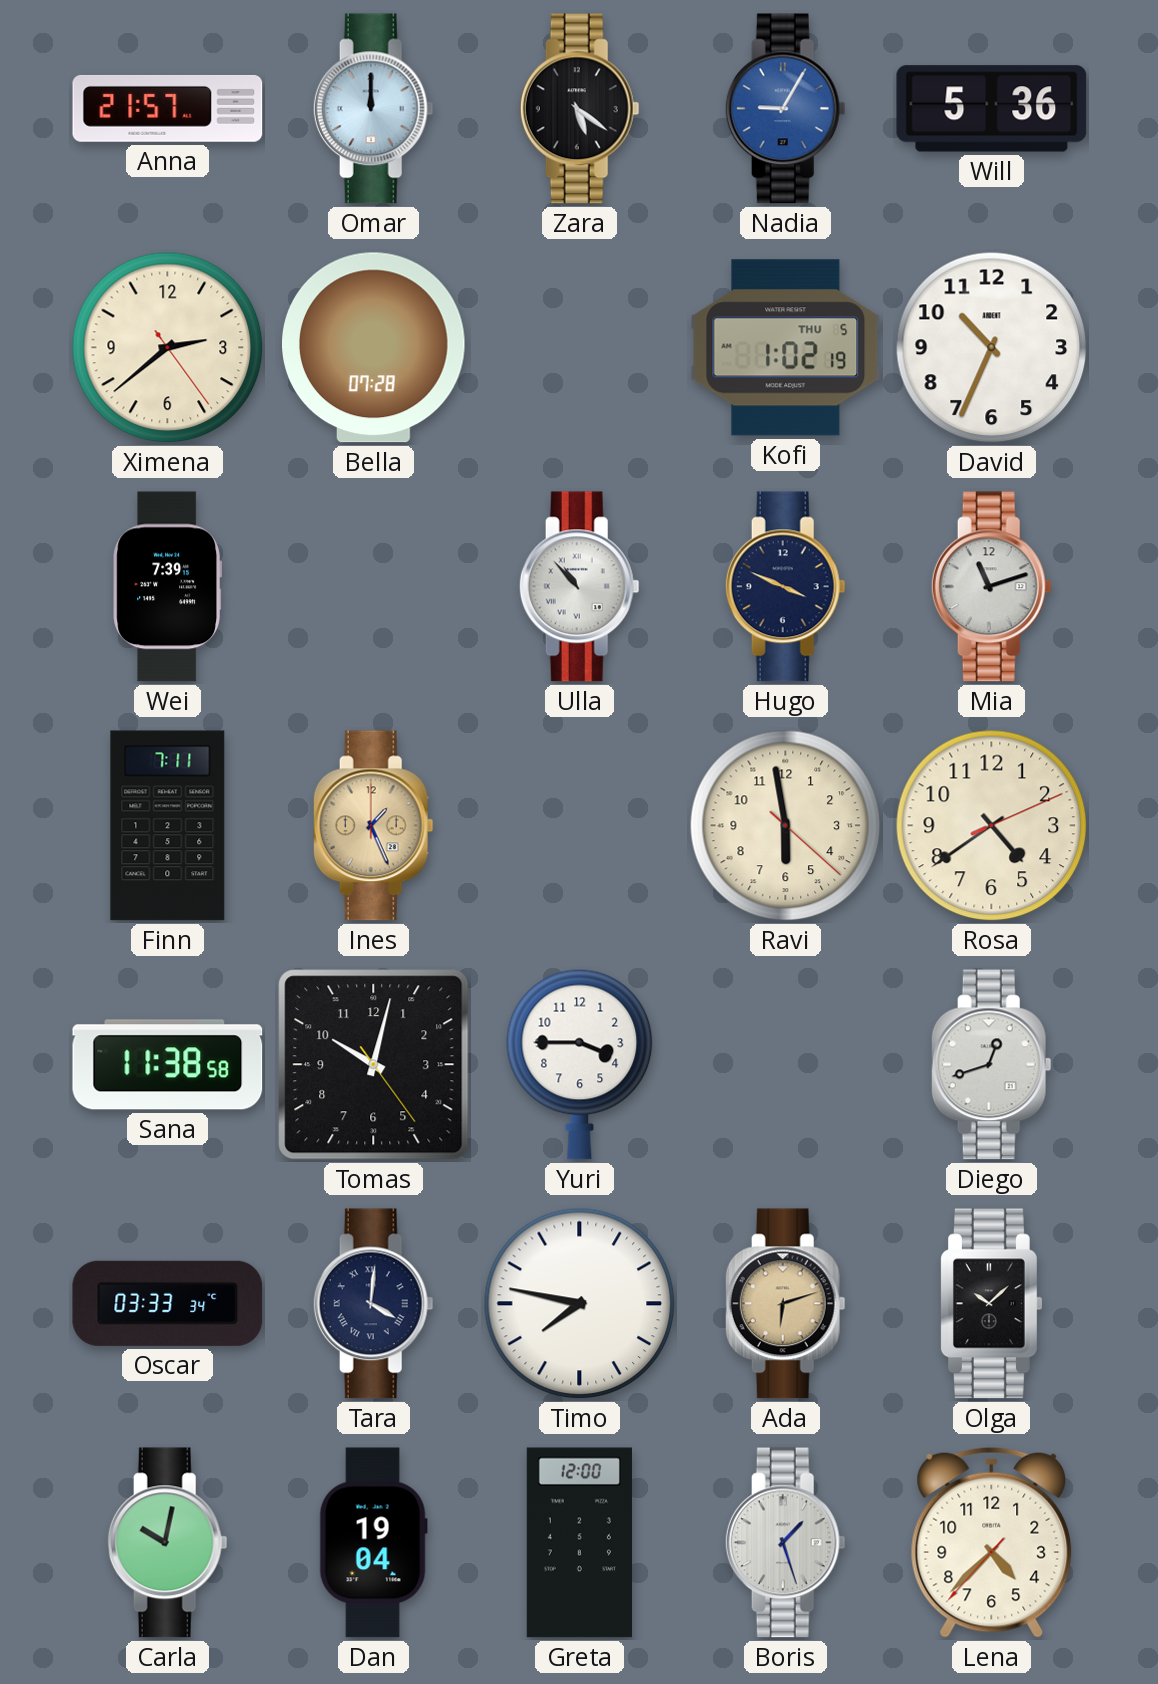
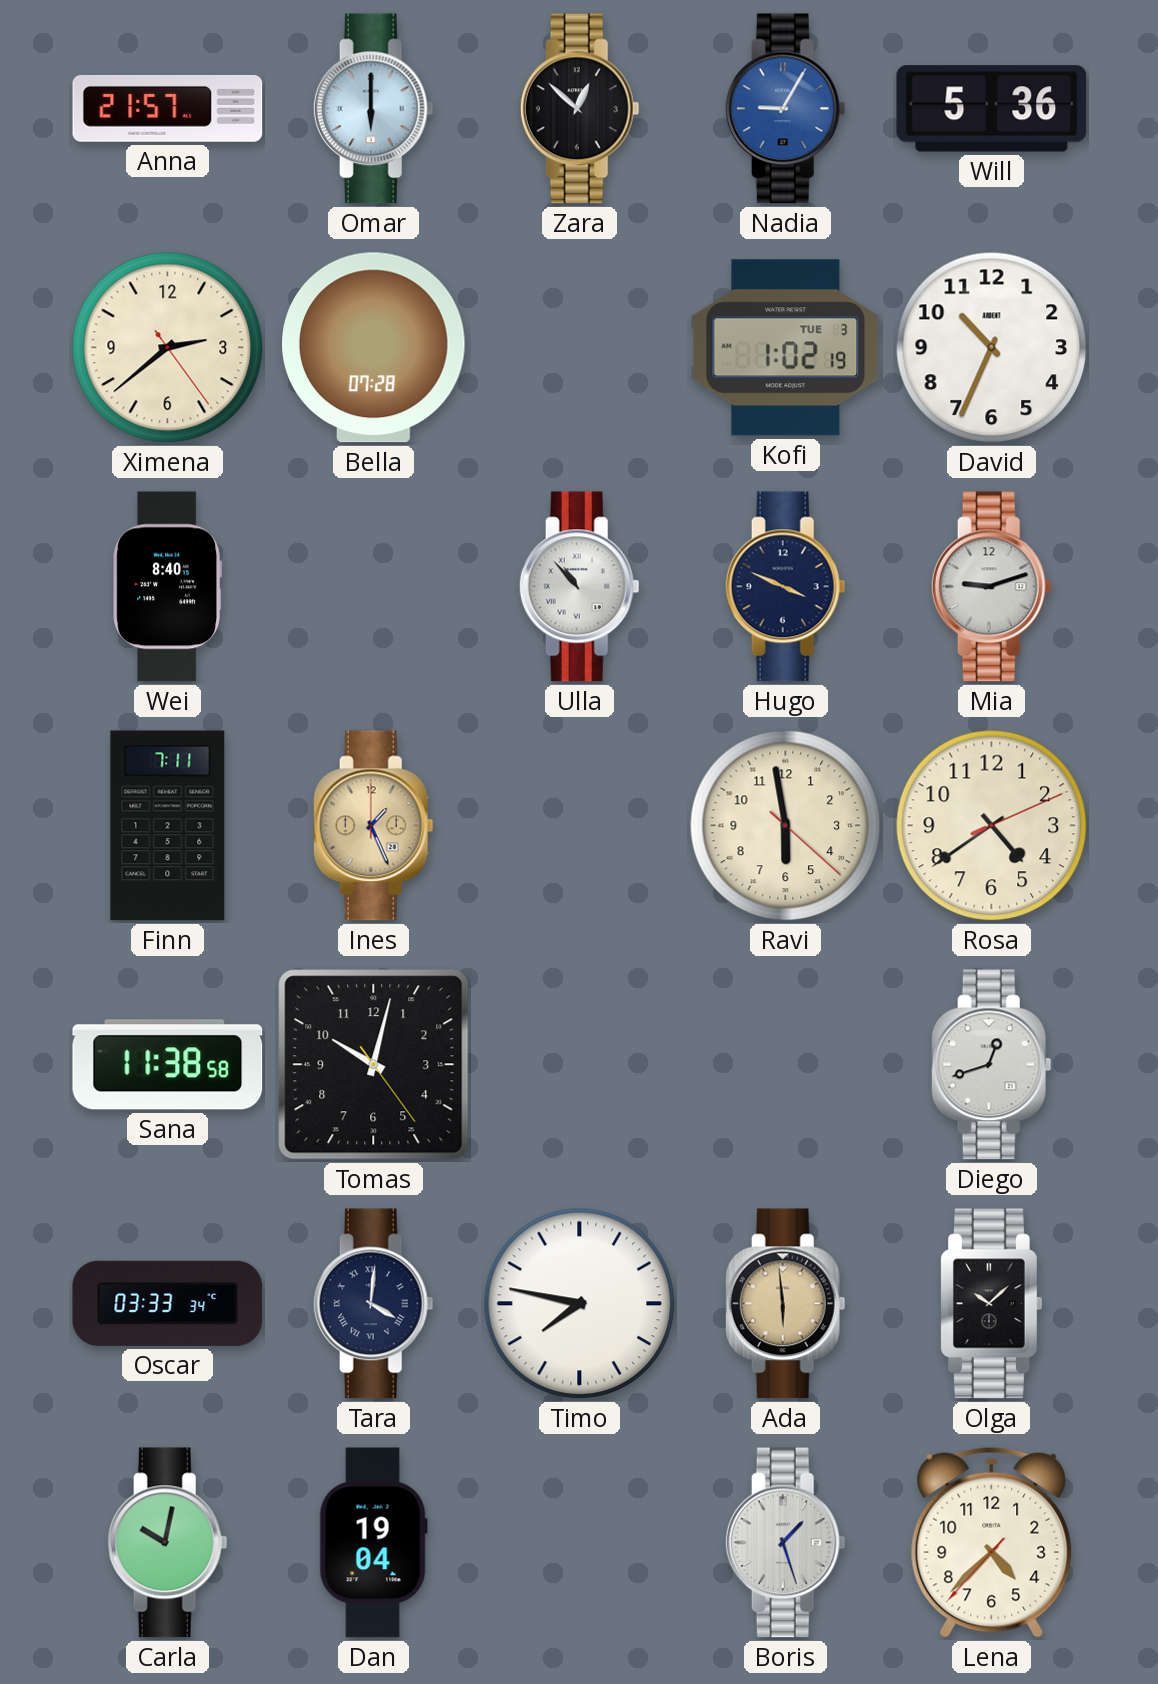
Omar: 12:00 -> 6:00
Zara: 5:21 -> 12:52
Kofi date: THU 5 -> TUE 3
Wei: 7:39 -> 8:40
Mia: 11:12 -> 9:12
Yuri: 3:45 -> none
Ada: 6:12 -> 5:59
Greta: 12:00 -> none
